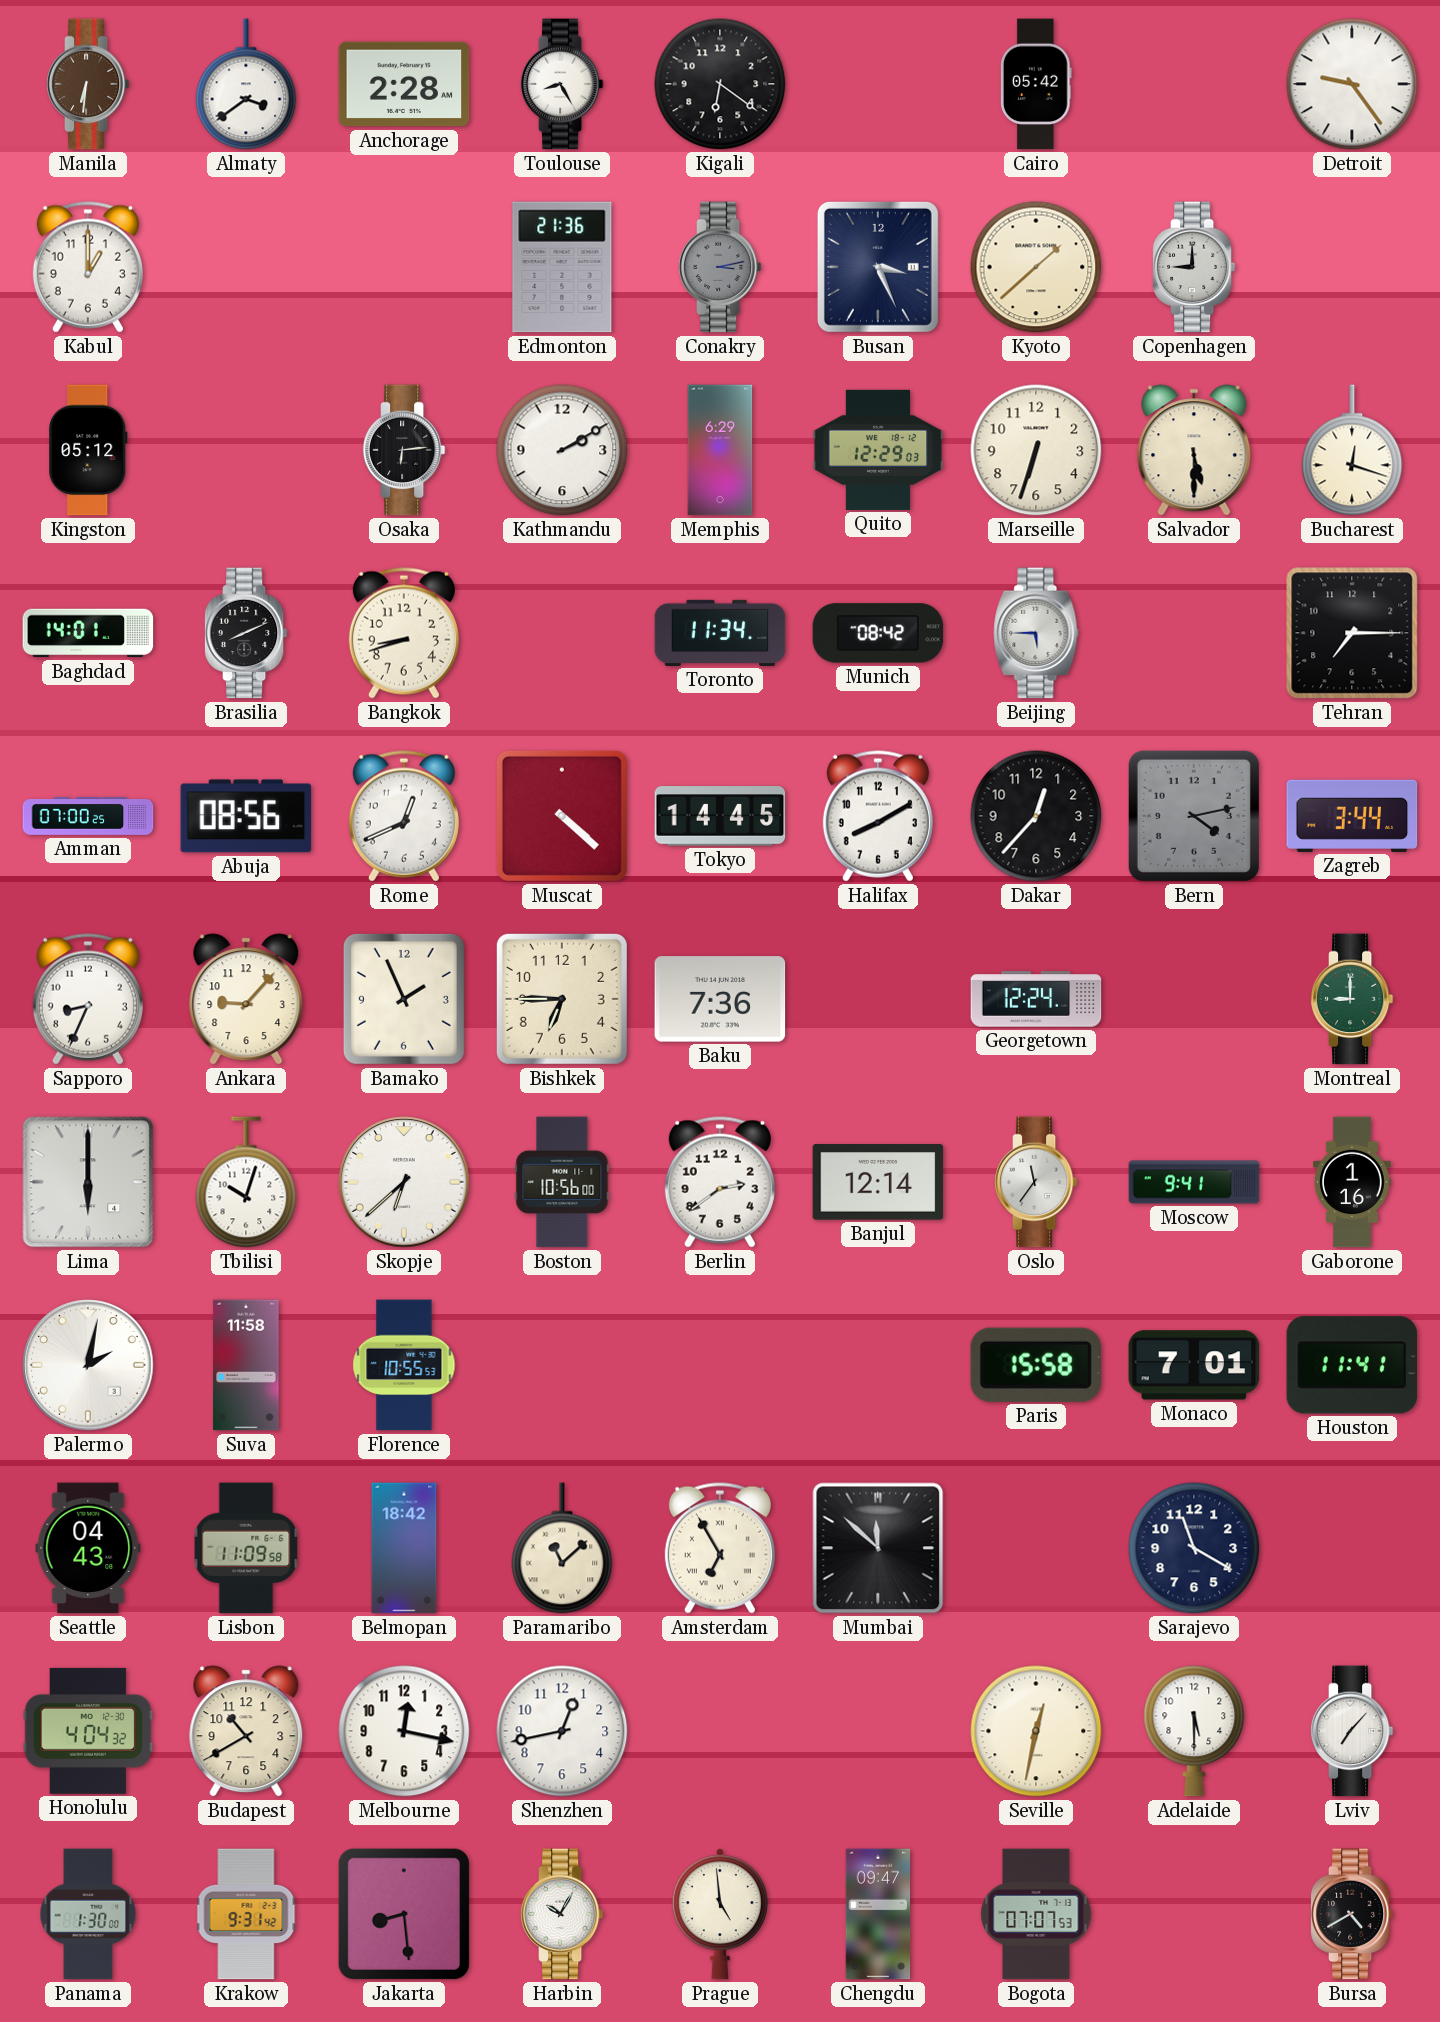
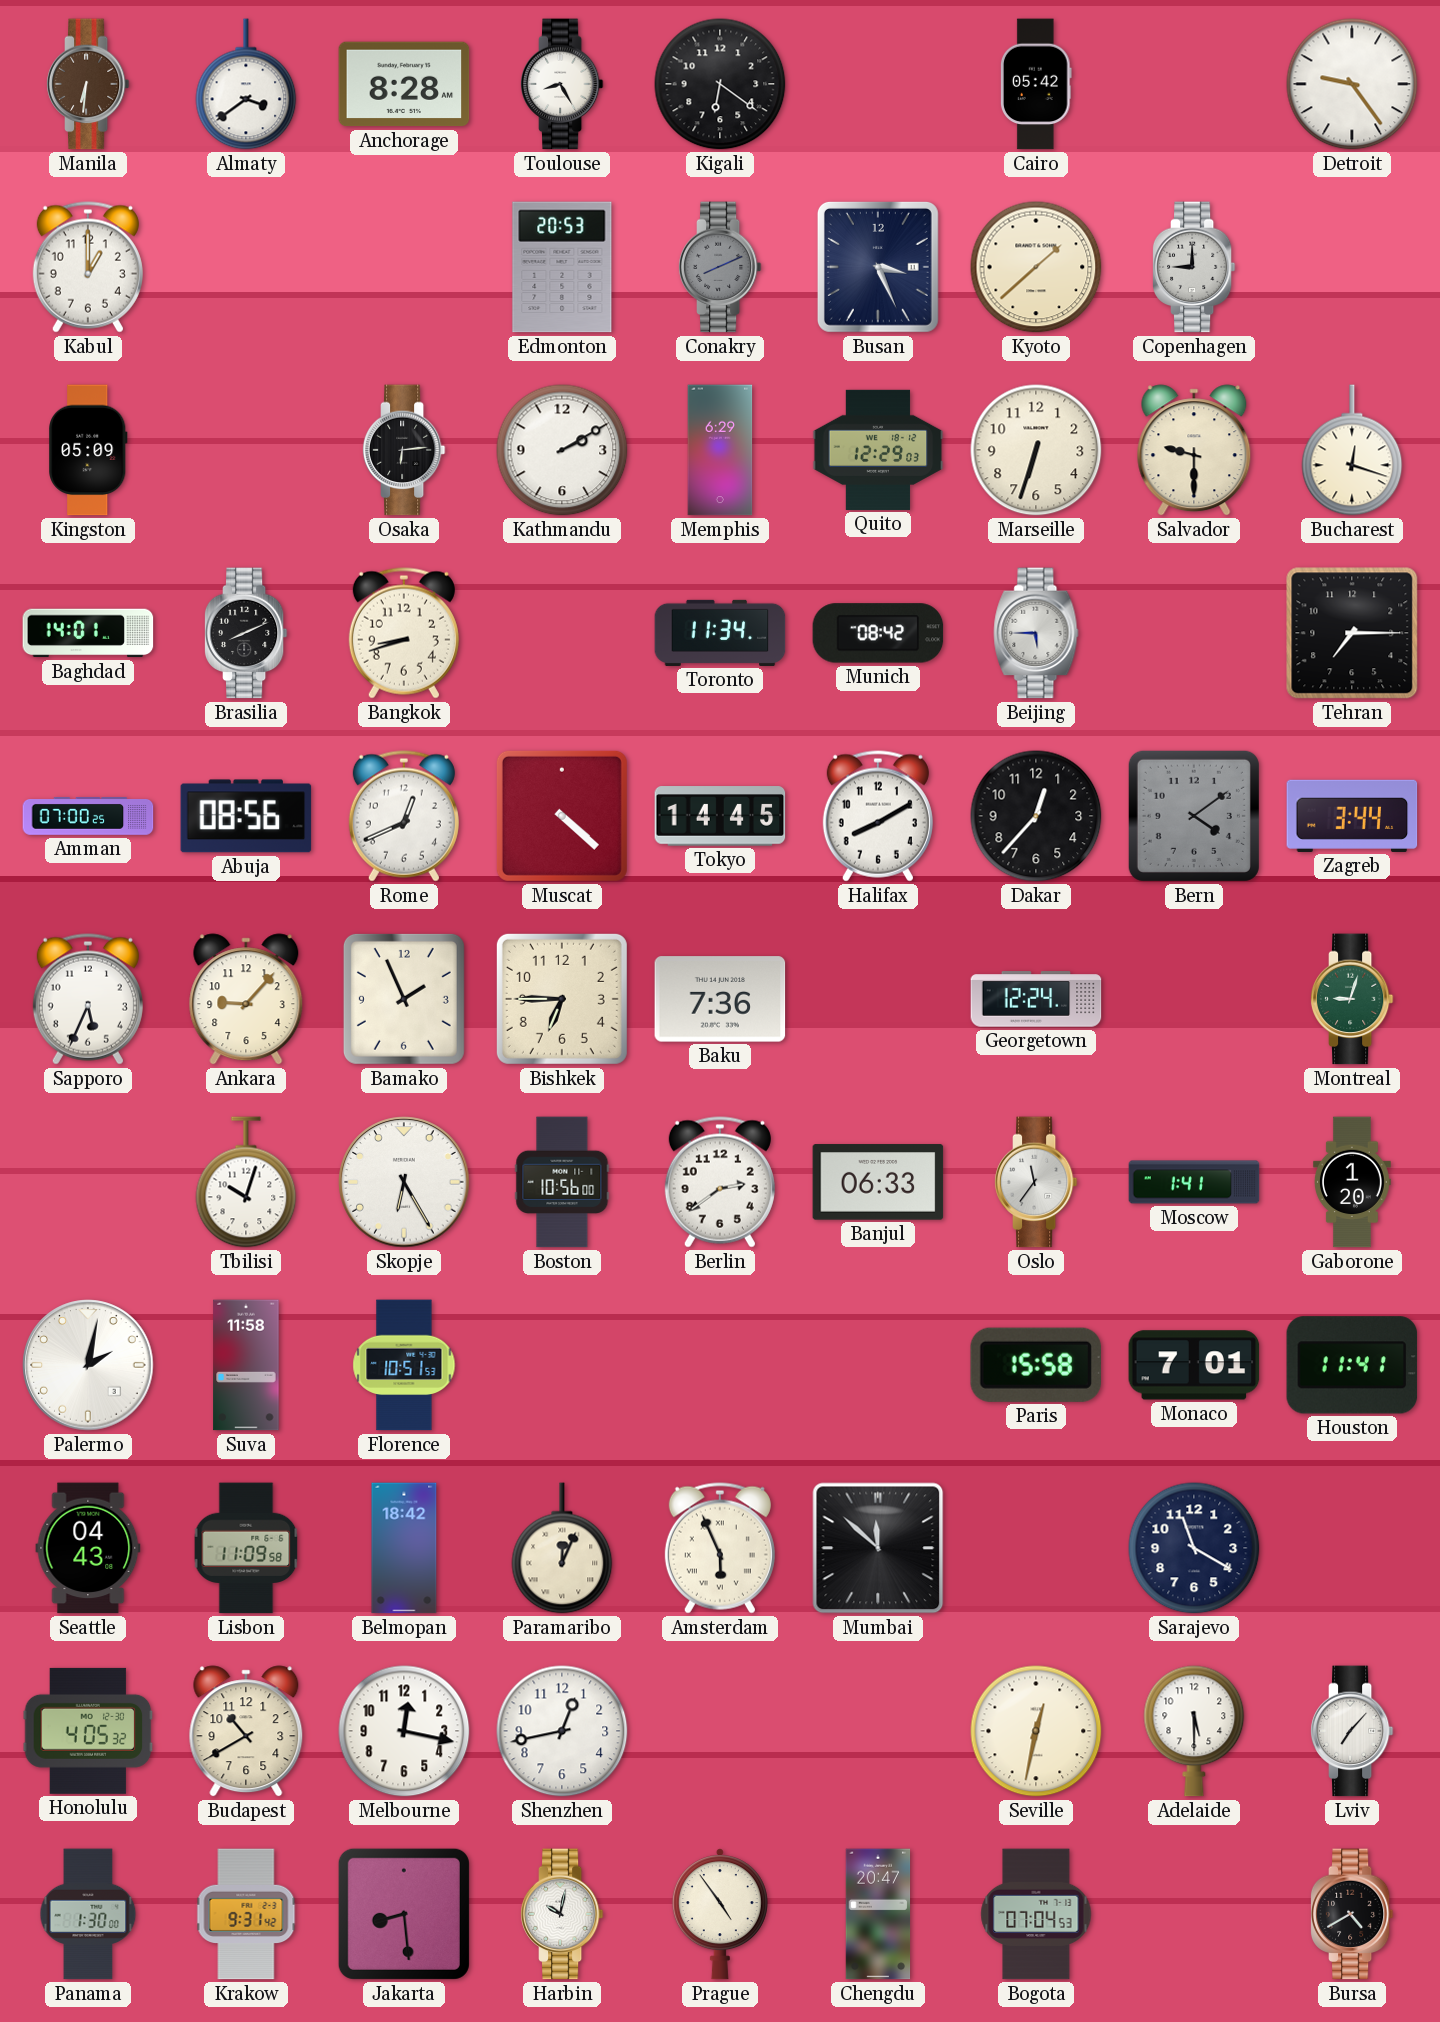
Anchorage: 2:28 -> 8:28
Edmonton: 21:36 -> 20:53
Conakry: 3:13 -> 8:11
Kingston: 05:12 -> 05:09
Salvador: 5:30 -> 9:30
Bern: 4:13 -> 4:09
Sapporo: 8:34 -> 5:34
Montreal: 9:00 -> 9:03
Lima: 6:00 -> none
Skopje: 6:38 -> 6:25
Banjul: 12:14 -> 06:33
Moscow: 9:41 -> 1:41
Gaborone: 1:16 -> 1:20
Florence: 10:55 -> 10:51
Paramaribo: 11:08 -> 12:04
Amsterdam: 6:55 -> 5:56
Honolulu: 4:04 -> 4:05
Harbin: 10:05 -> 10:02
Prague: 4:59 -> 4:54
Chengdu: 09:47 -> 20:47
Bogota: 07:07 -> 07:04
